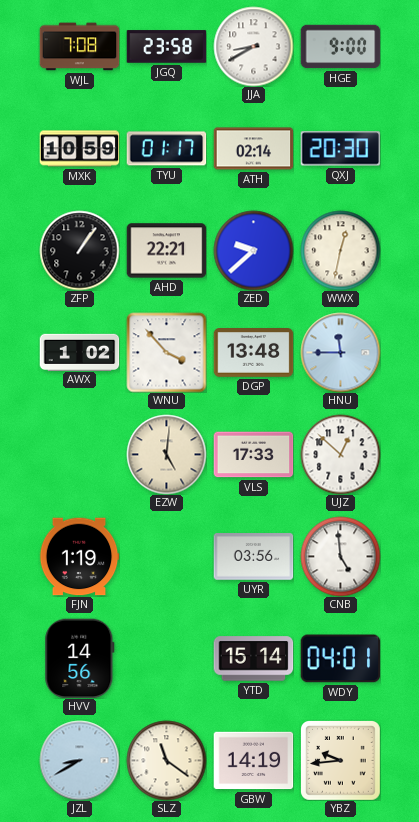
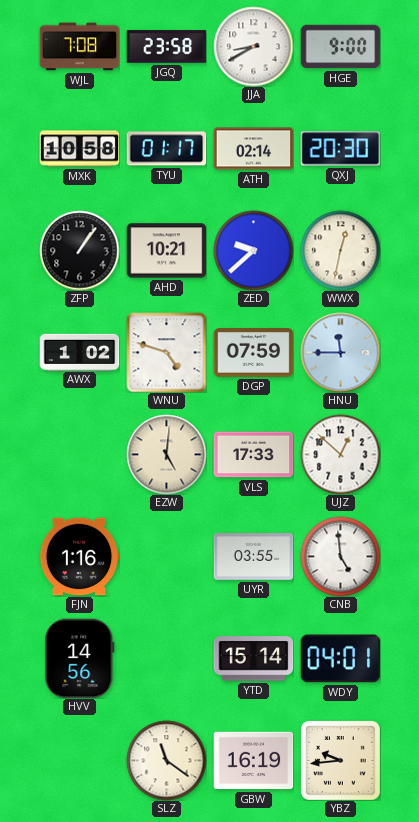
MXK: 10:59 -> 10:58
AHD: 22:21 -> 10:21
WNU: 3:53 -> 4:48
DGP: 13:48 -> 07:59
FJN: 1:19 -> 1:16
UYR: 03:56 -> 03:55
JZL: 8:40 -> none
GBW: 14:19 -> 16:19
